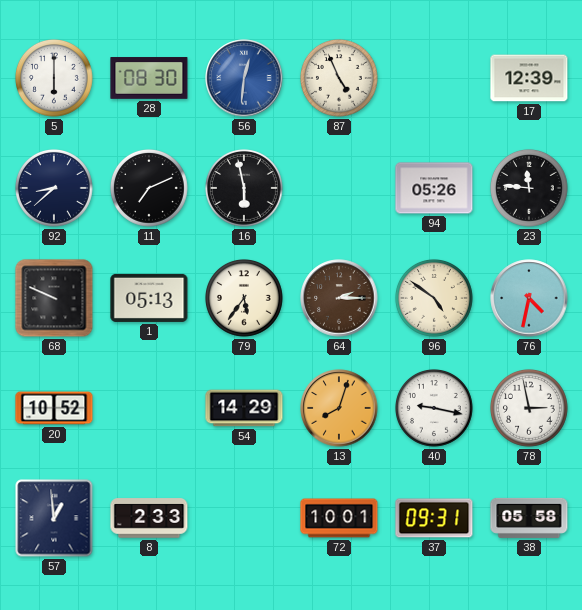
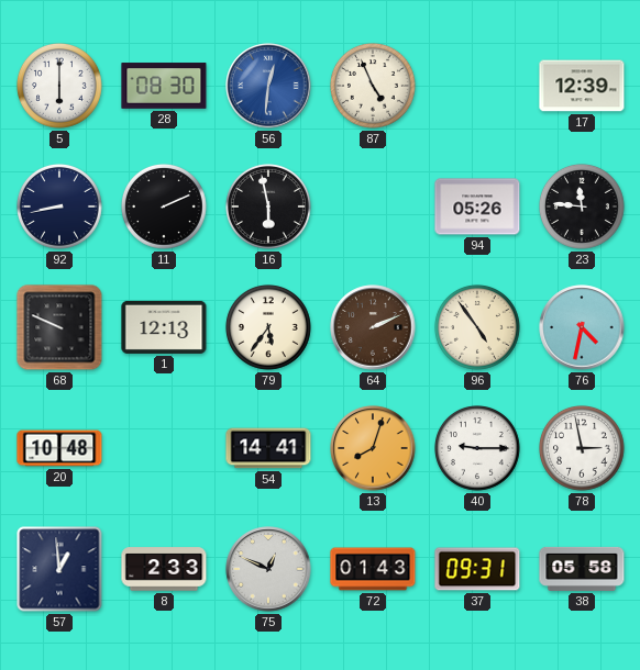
92: 8:38 -> 8:43
11: 7:11 -> 2:11
1: 05:13 -> 12:13
64: 2:15 -> 2:11
96: 4:51 -> 4:54
20: 10:52 -> 10:48
54: 14:29 -> 14:41
40: 9:17 -> 9:15
75: none -> 12:49
72: 10:01 -> 01:43
